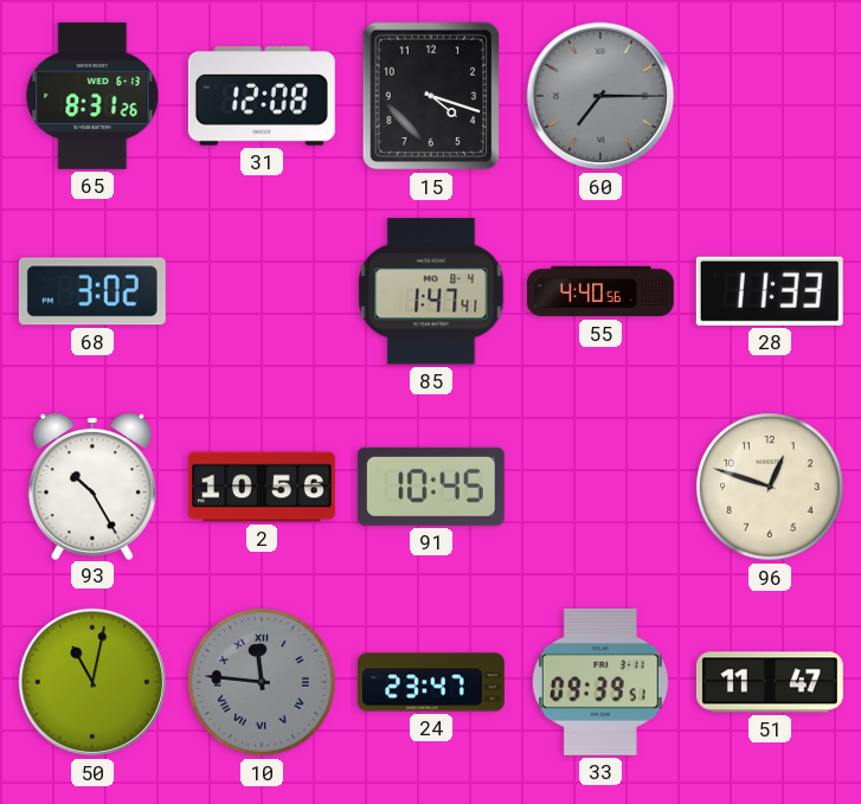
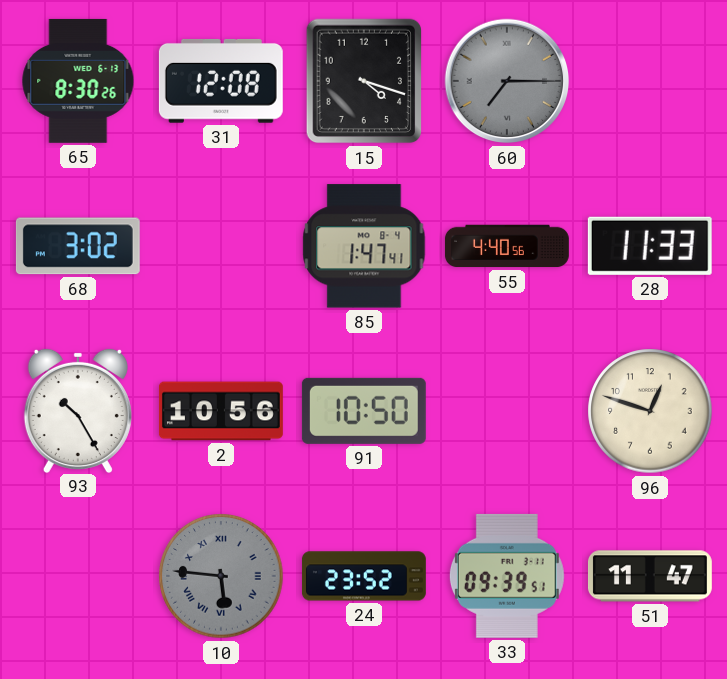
65: 8:31 -> 8:30
91: 10:45 -> 10:50
50: 11:02 -> none
10: 11:46 -> 5:46
24: 23:47 -> 23:52
